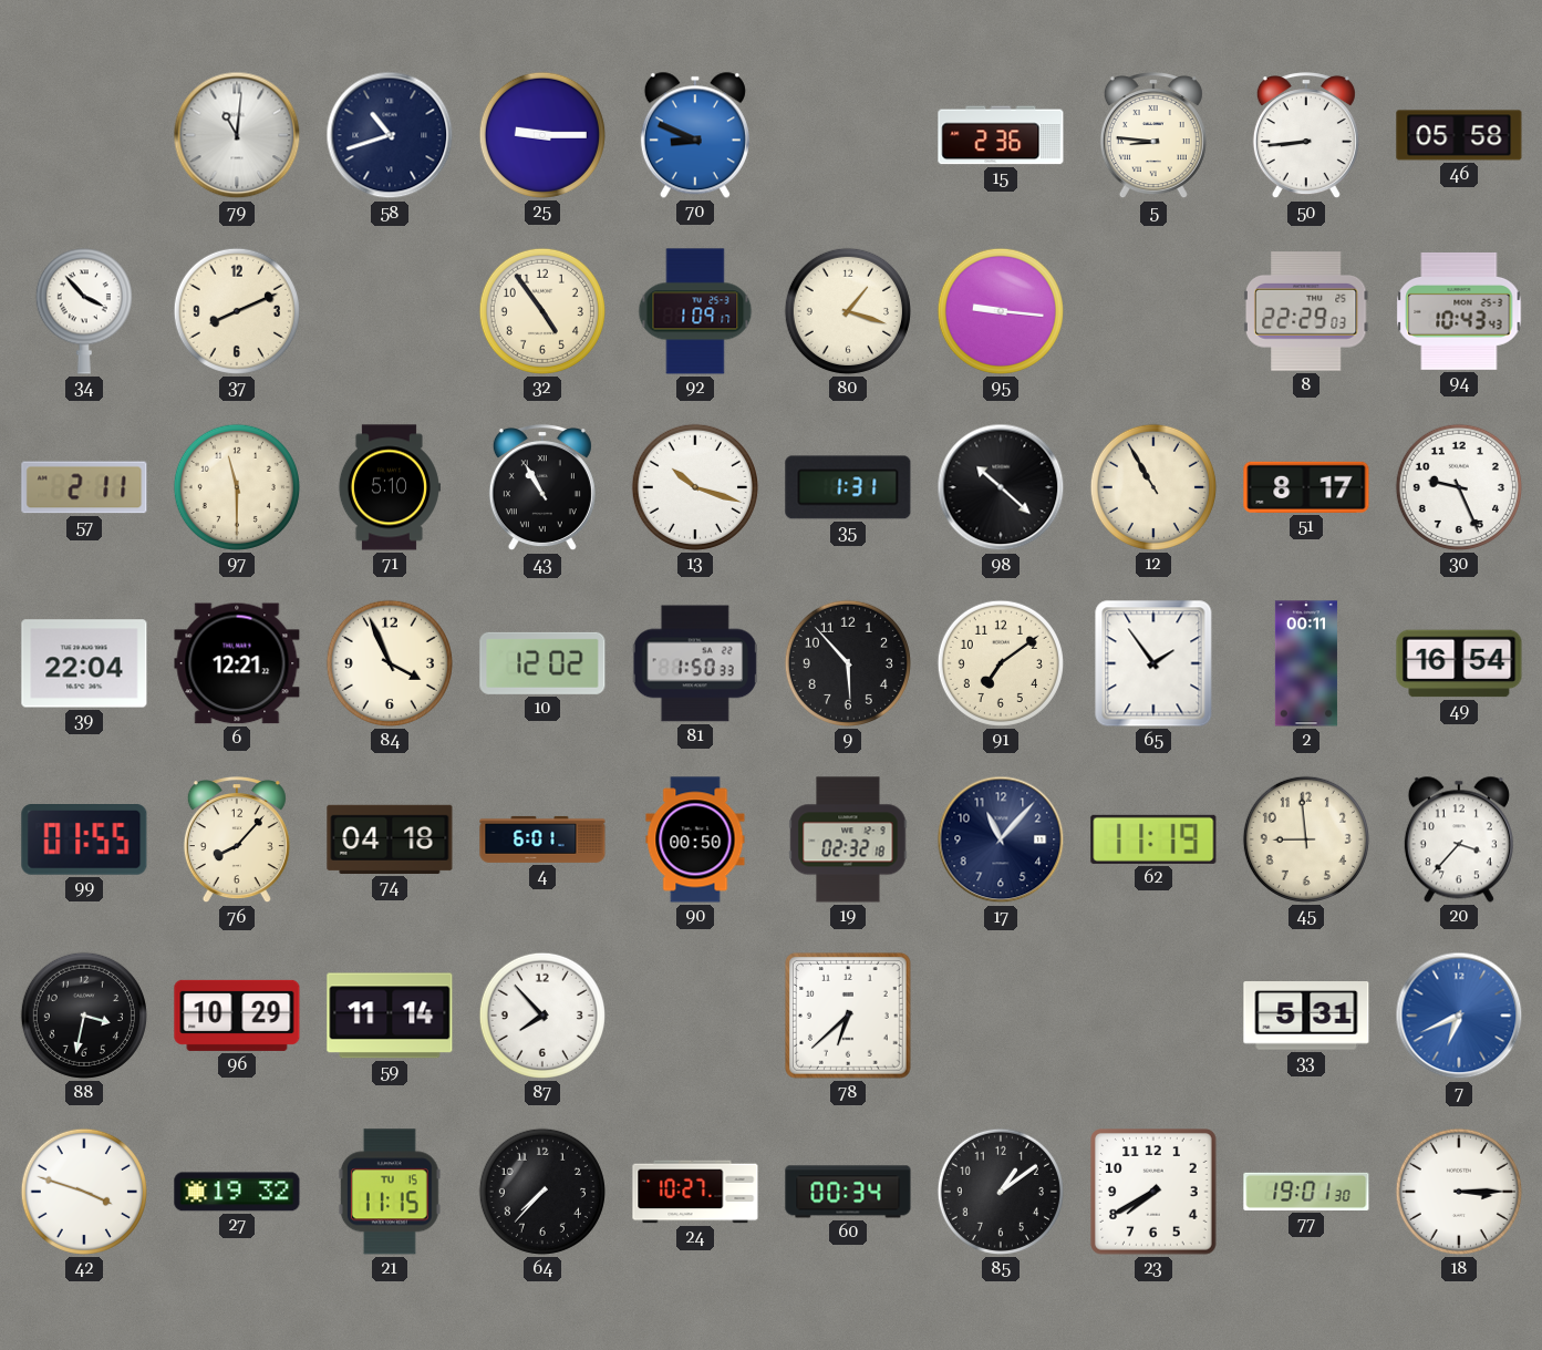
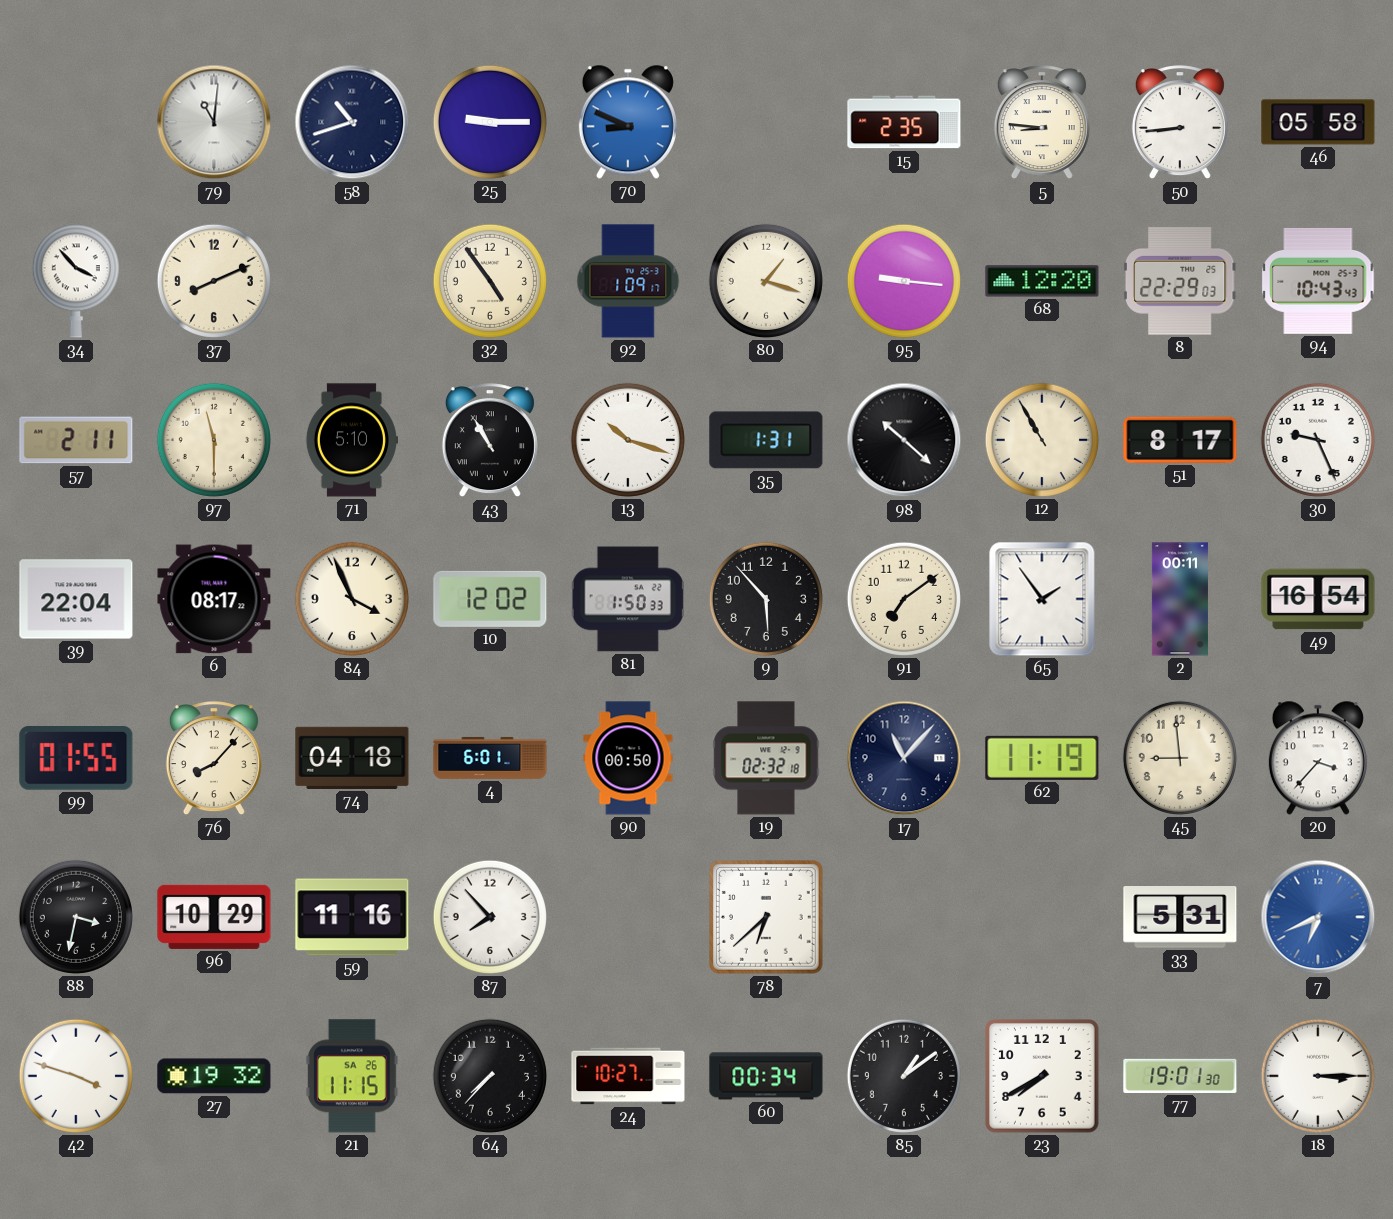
15: 2:36 -> 2:35
68: none -> 12:20
6: 12:21 -> 08:17
59: 11:14 -> 11:16
21 date: TU 15 -> SA 26
